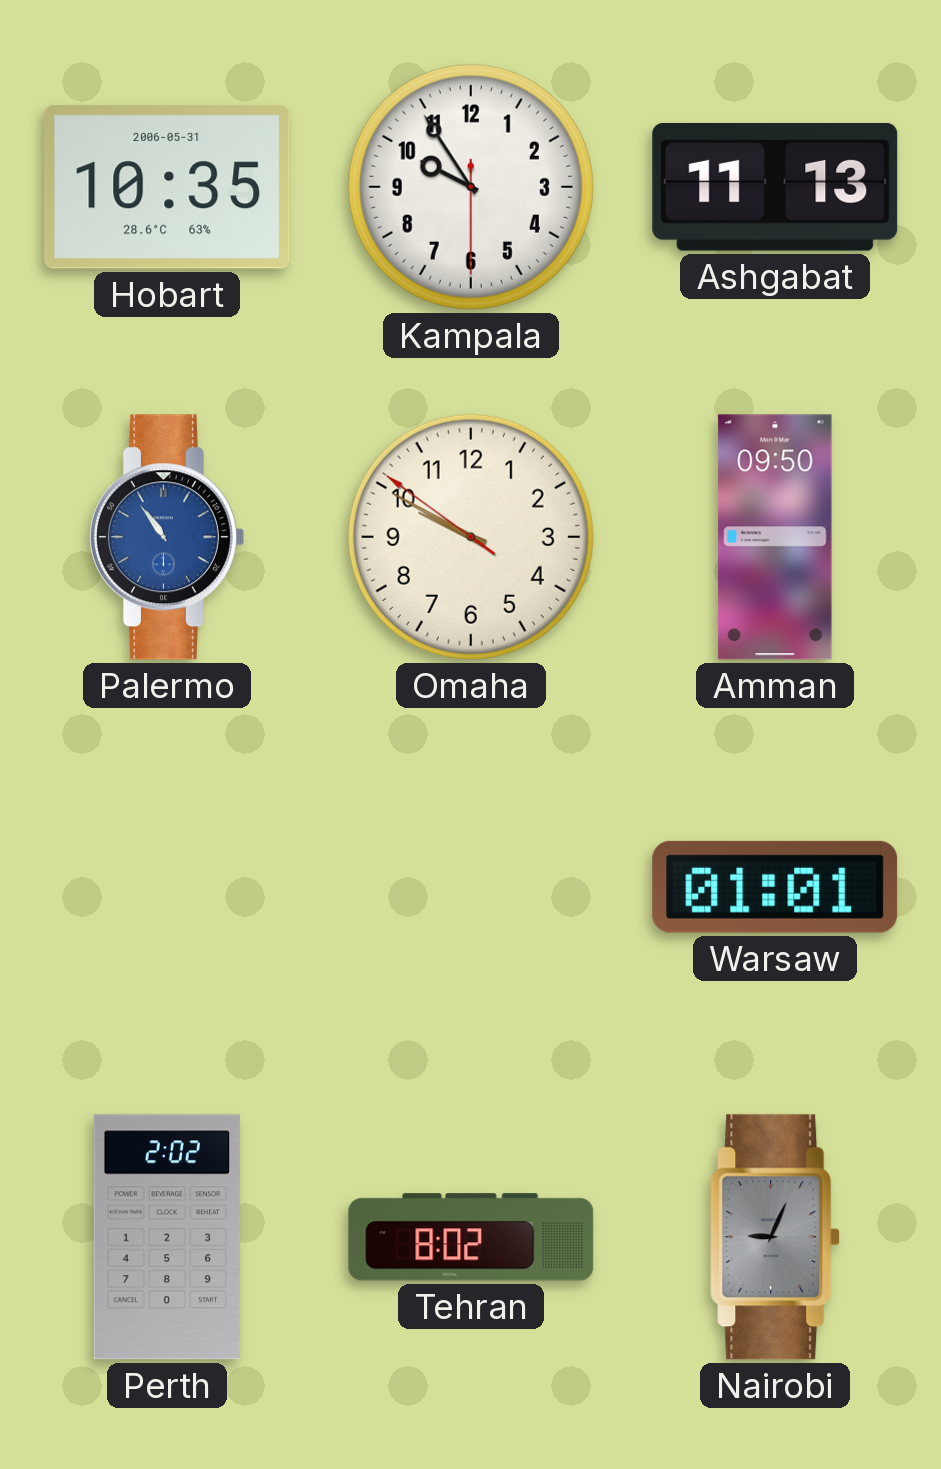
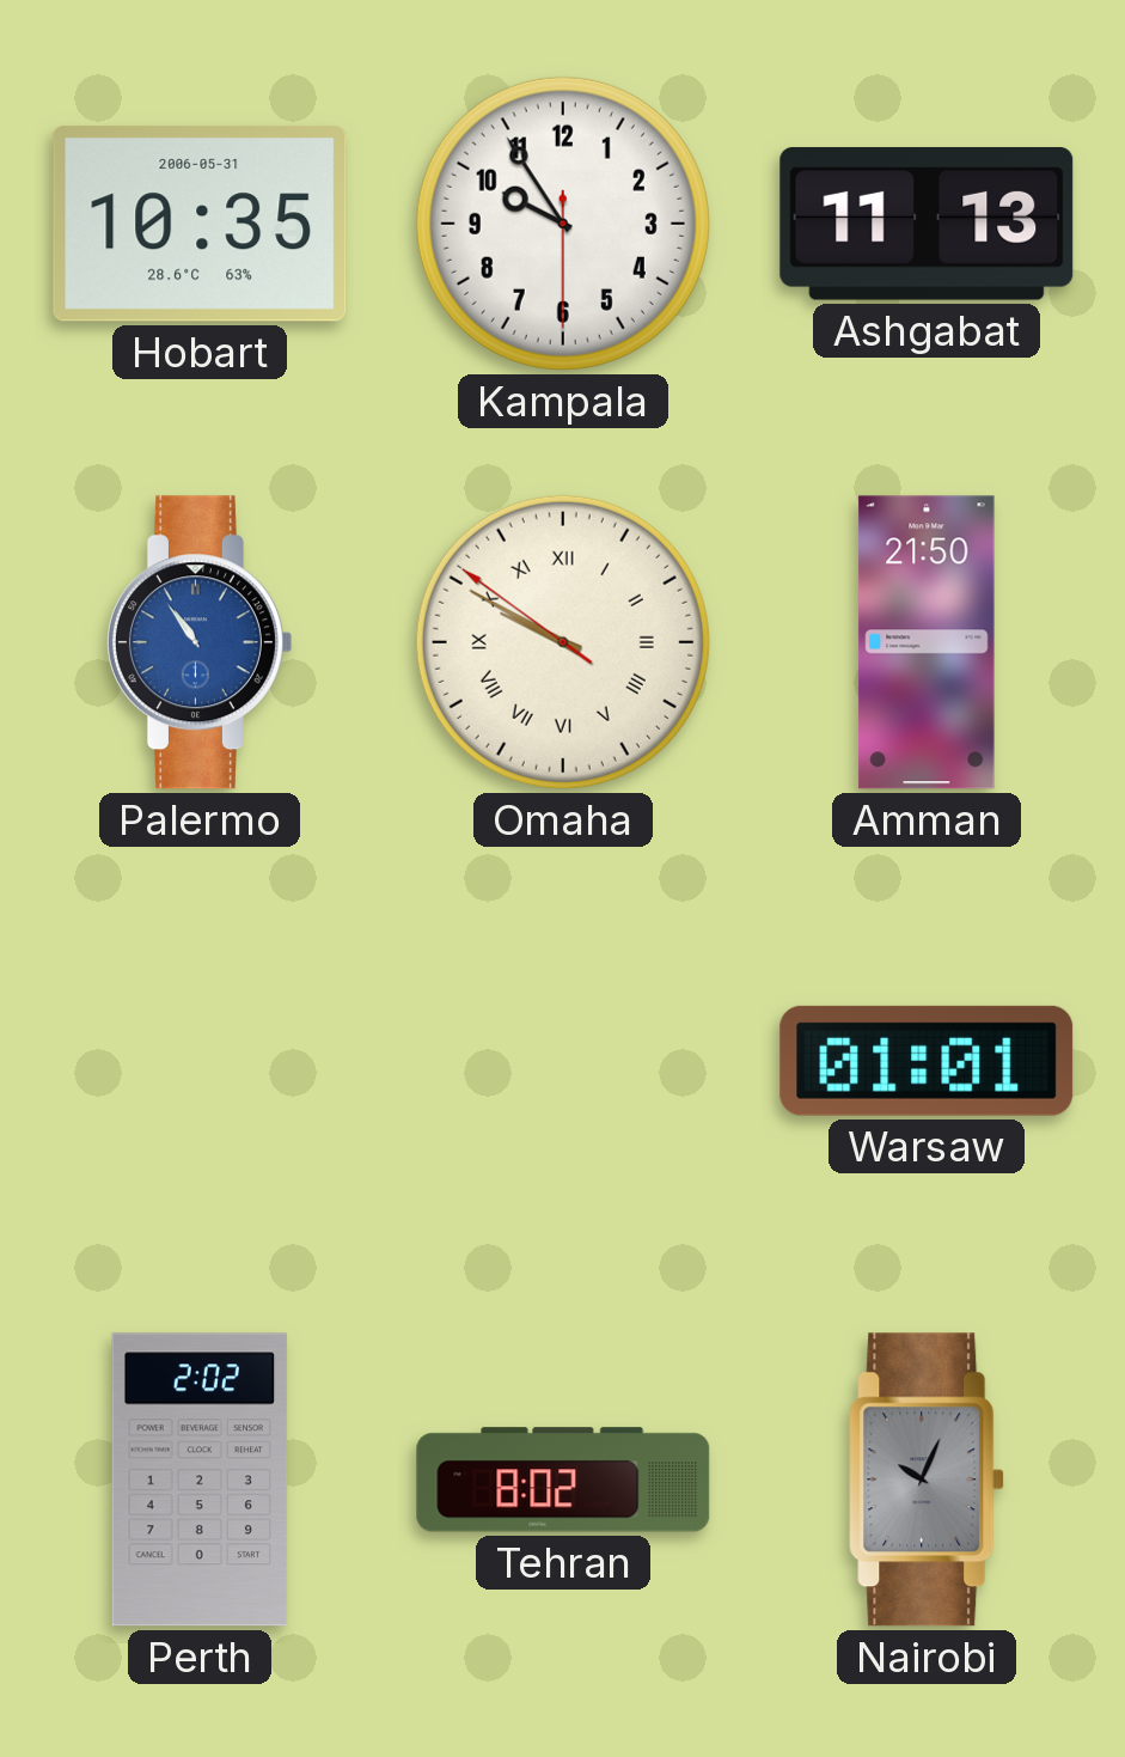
Omaha numerals: Arabic -> Roman
Amman: 09:50 -> 21:50
Nairobi: 9:04 -> 10:04
